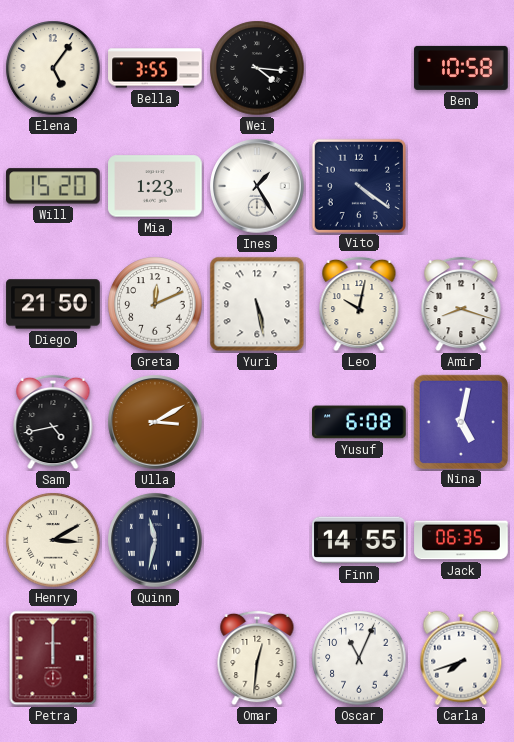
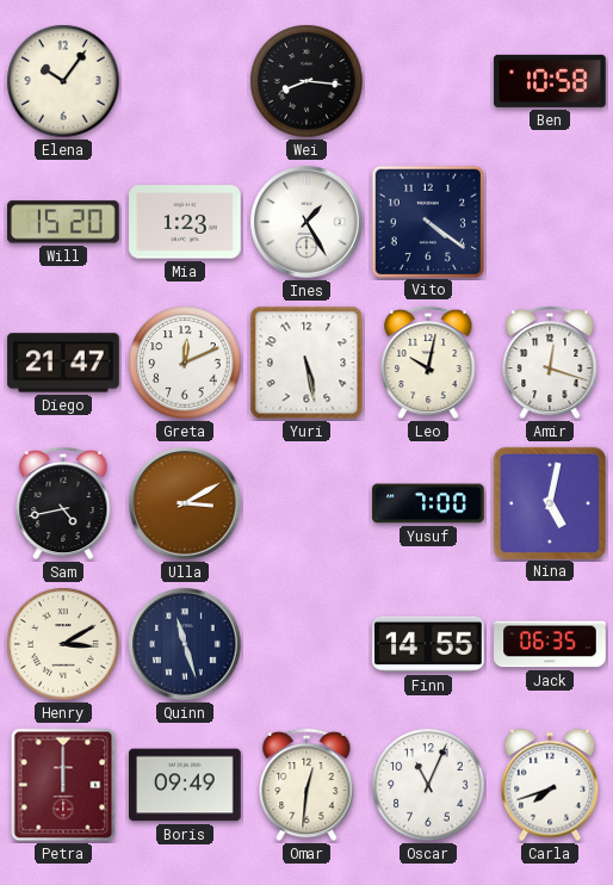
Elena: 5:06 -> 10:06
Bella: 3:55 -> none
Wei: 4:16 -> 8:16
Diego: 21:50 -> 21:47
Amir: 8:18 -> 12:18
Yusuf: 6:08 -> 7:00
Quinn: 11:32 -> 11:27
Boris: none -> 09:49
